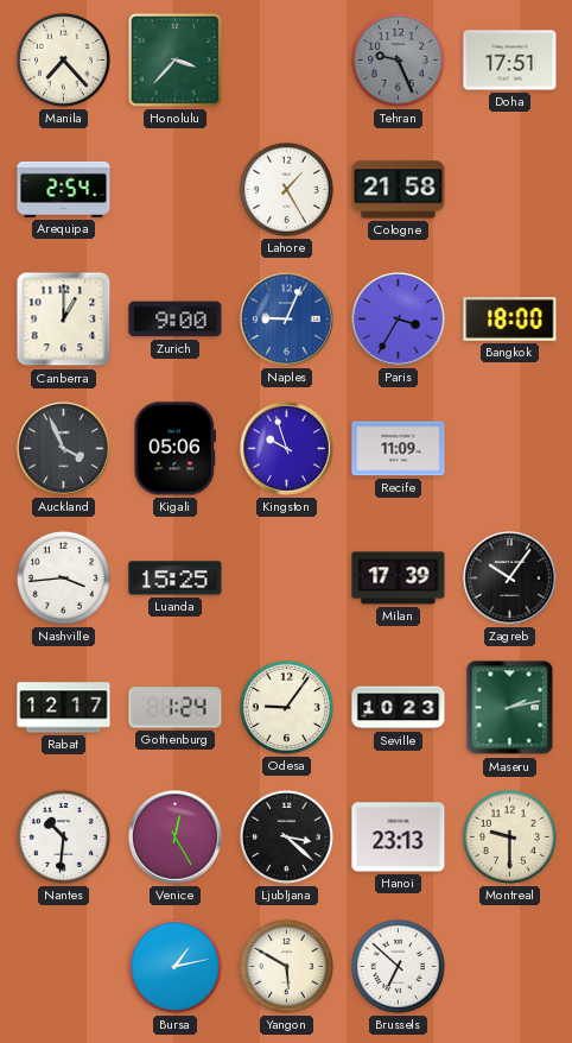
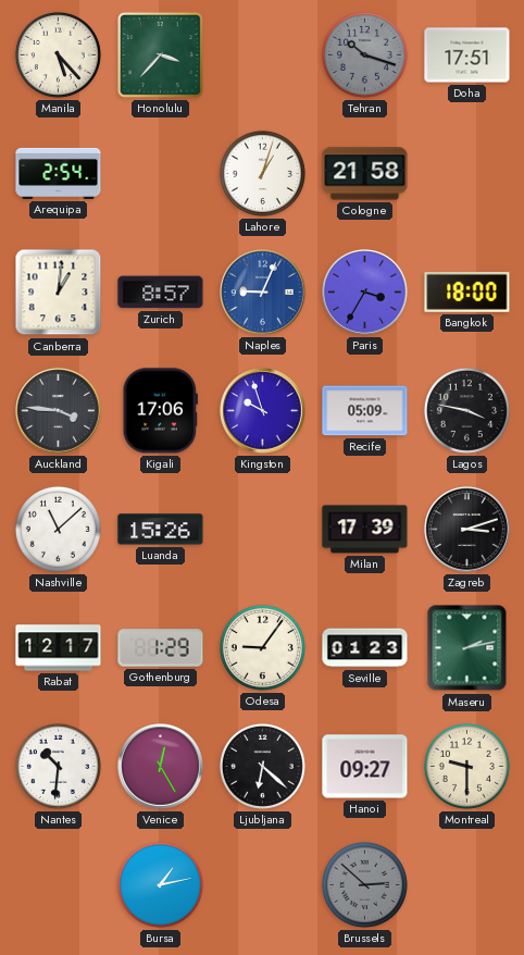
Manila: 7:23 -> 5:23
Tehran: 9:26 -> 10:18
Lahore: 1:25 -> 1:03
Canberra: 1:00 -> 1:01
Zurich: 9:00 -> 8:57
Auckland: 3:56 -> 3:46
Kigali: 05:06 -> 17:06
Recife: 11:09 -> 05:09
Lagos: none -> 3:47
Nashville: 3:44 -> 11:08
Luanda: 15:25 -> 15:26
Zagreb: 10:06 -> 3:12
Gothenburg: 1:24 -> 1:29
Seville: 10:23 -> 01:23
Ljubljana: 3:22 -> 6:22
Hanoi: 23:13 -> 09:27
Yangon: 5:50 -> none
Brussels: 6:52 -> 2:52
Brussels dial: white -> grey
